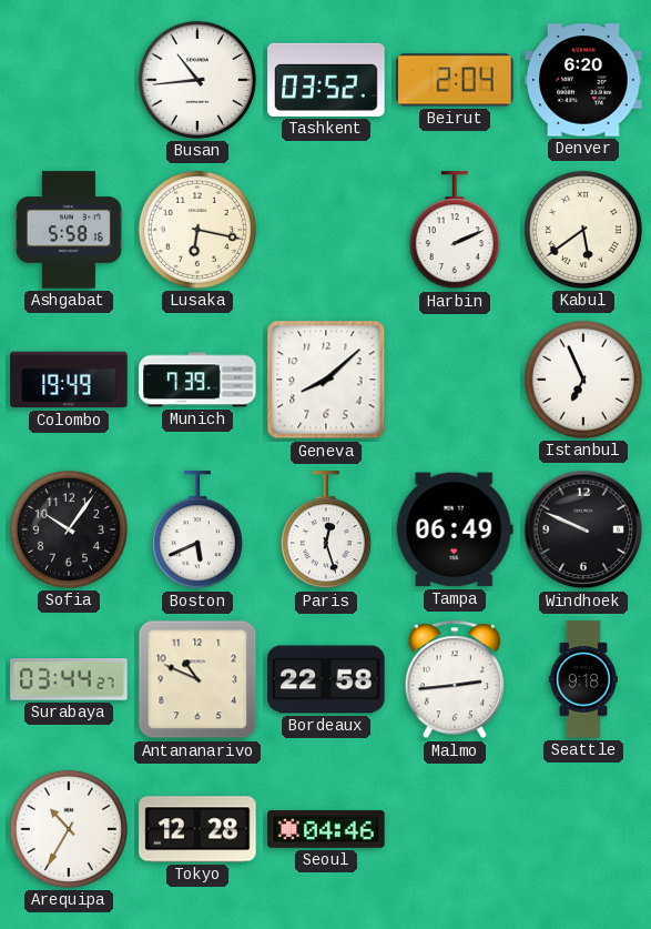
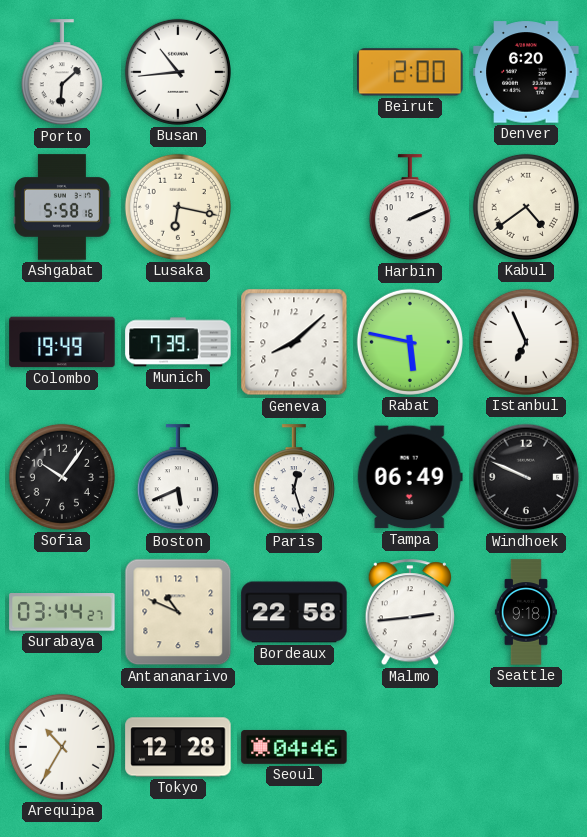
Porto: none -> 6:08
Tashkent: 03:52 -> none
Beirut: 2:04 -> 2:00
Kabul: 5:39 -> 4:39
Rabat: none -> 5:47
